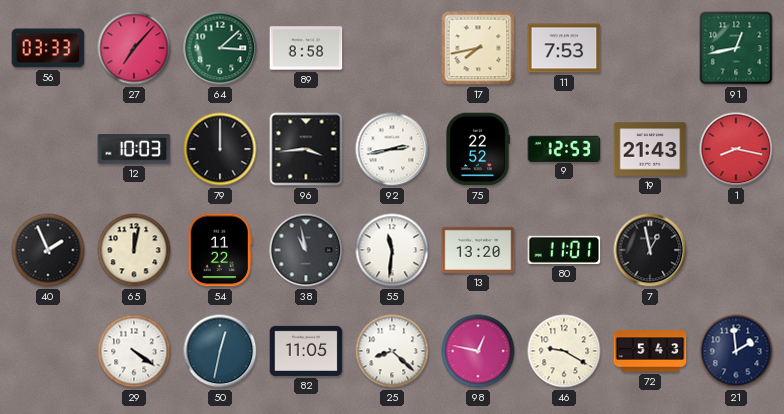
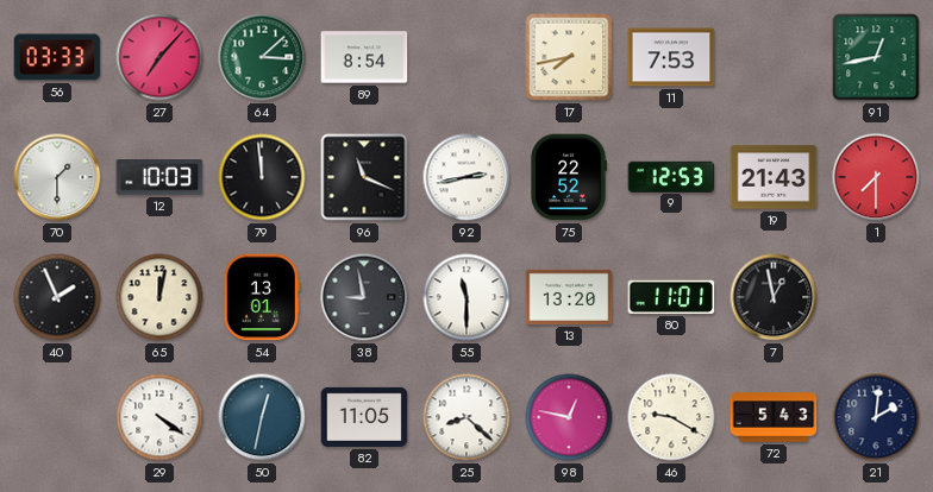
89: 8:58 -> 8:54
70: none -> 1:30
79: 12:00 -> 11:59
96: 3:44 -> 11:19
1: 8:17 -> 7:30
54: 11:22 -> 13:01
38: 10:58 -> 8:58
55: 11:31 -> 11:30
21: 1:59 -> 2:01
